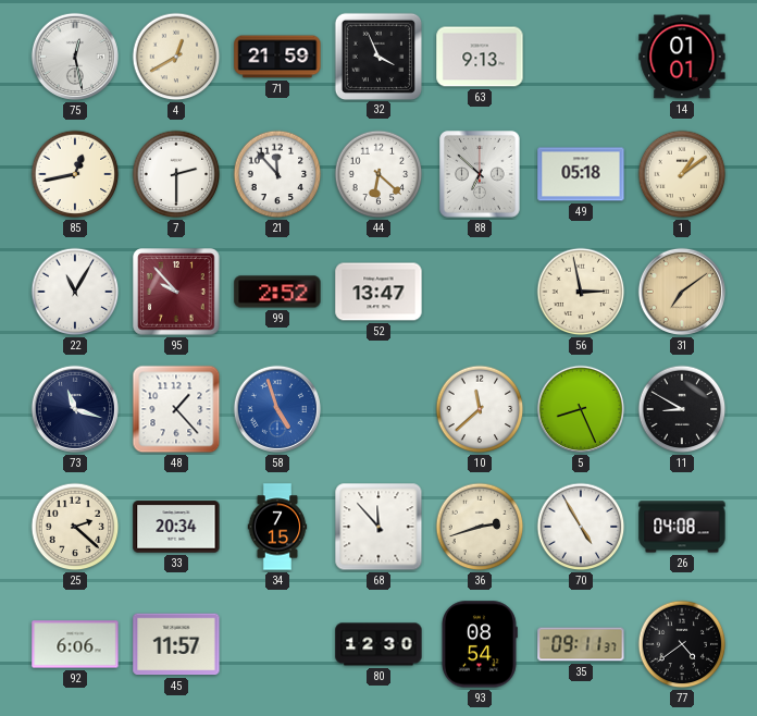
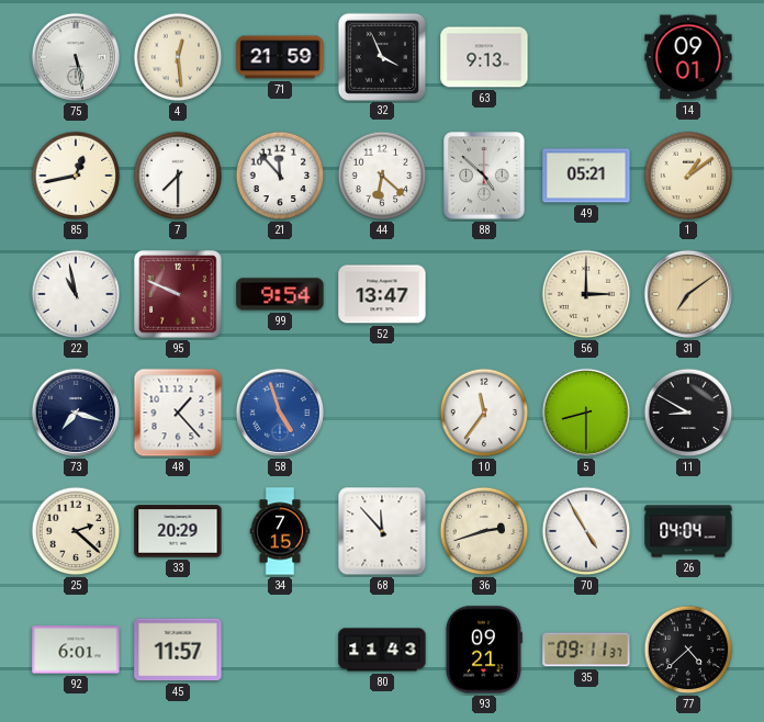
75: 12:28 -> 5:28
4: 12:40 -> 12:29
14: 01:01 -> 09:01
7: 2:30 -> 7:30
88: 6:52 -> 4:52
49: 05:18 -> 05:21
22: 11:05 -> 10:58
95: 9:53 -> 9:49
99: 2:52 -> 9:54
56: 2:58 -> 3:00
73: 11:18 -> 7:18
10: 11:38 -> 11:36
5: 8:26 -> 8:30
33: 20:34 -> 20:29
26: 04:08 -> 04:04
92: 6:06 -> 6:01
80: 12:30 -> 11:43
93: 08:54 -> 09:21
77: 4:39 -> 4:38
